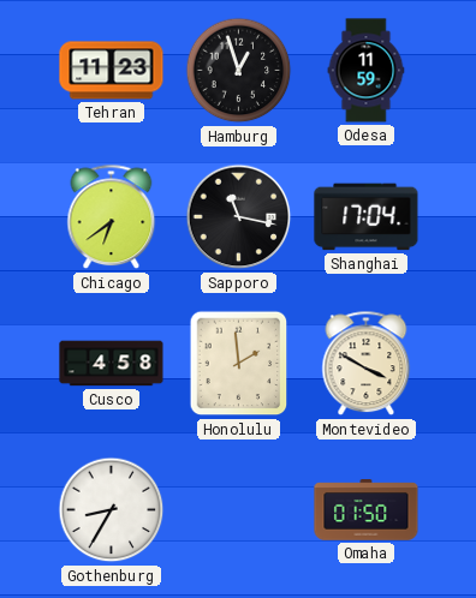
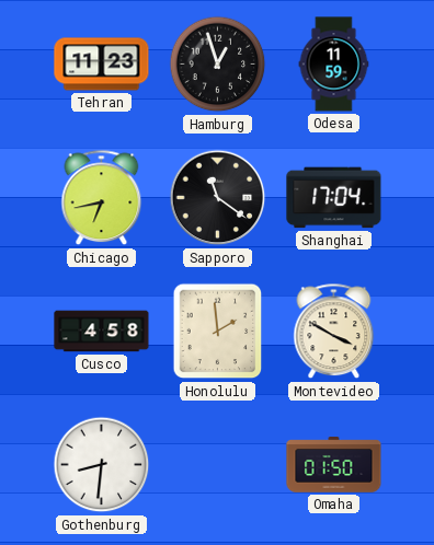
Chicago: 6:39 -> 6:43
Sapporo: 11:17 -> 11:21
Gothenburg: 8:35 -> 8:31
